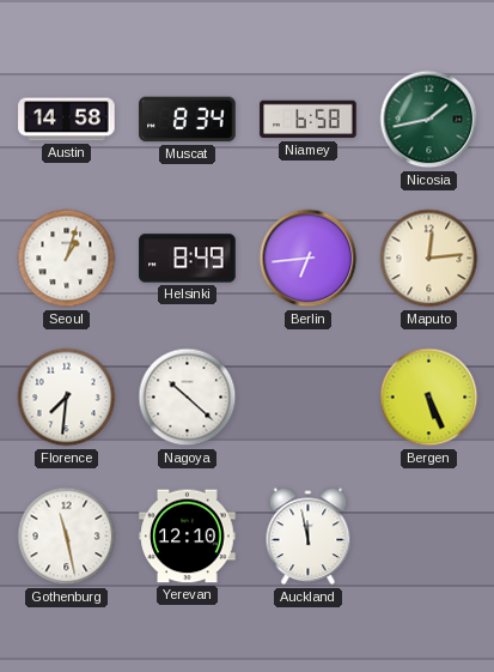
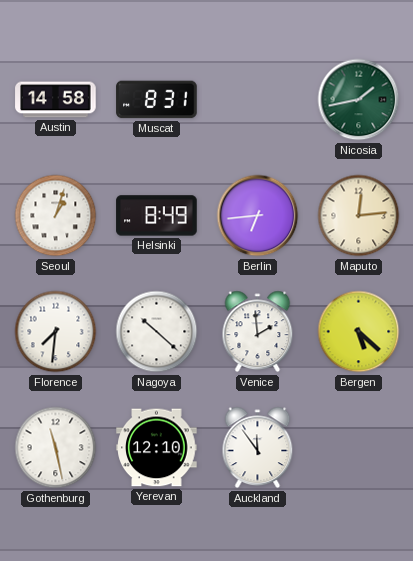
Muscat: 8:34 -> 8:31
Niamey: 6:58 -> none
Venice: none -> 1:59
Bergen: 5:26 -> 5:22
Auckland: 11:58 -> 11:54
